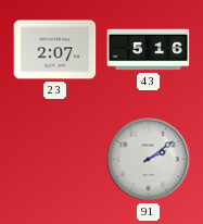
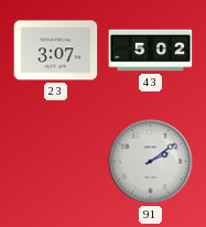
23: 2:07 -> 3:07
43: 5:16 -> 5:02
